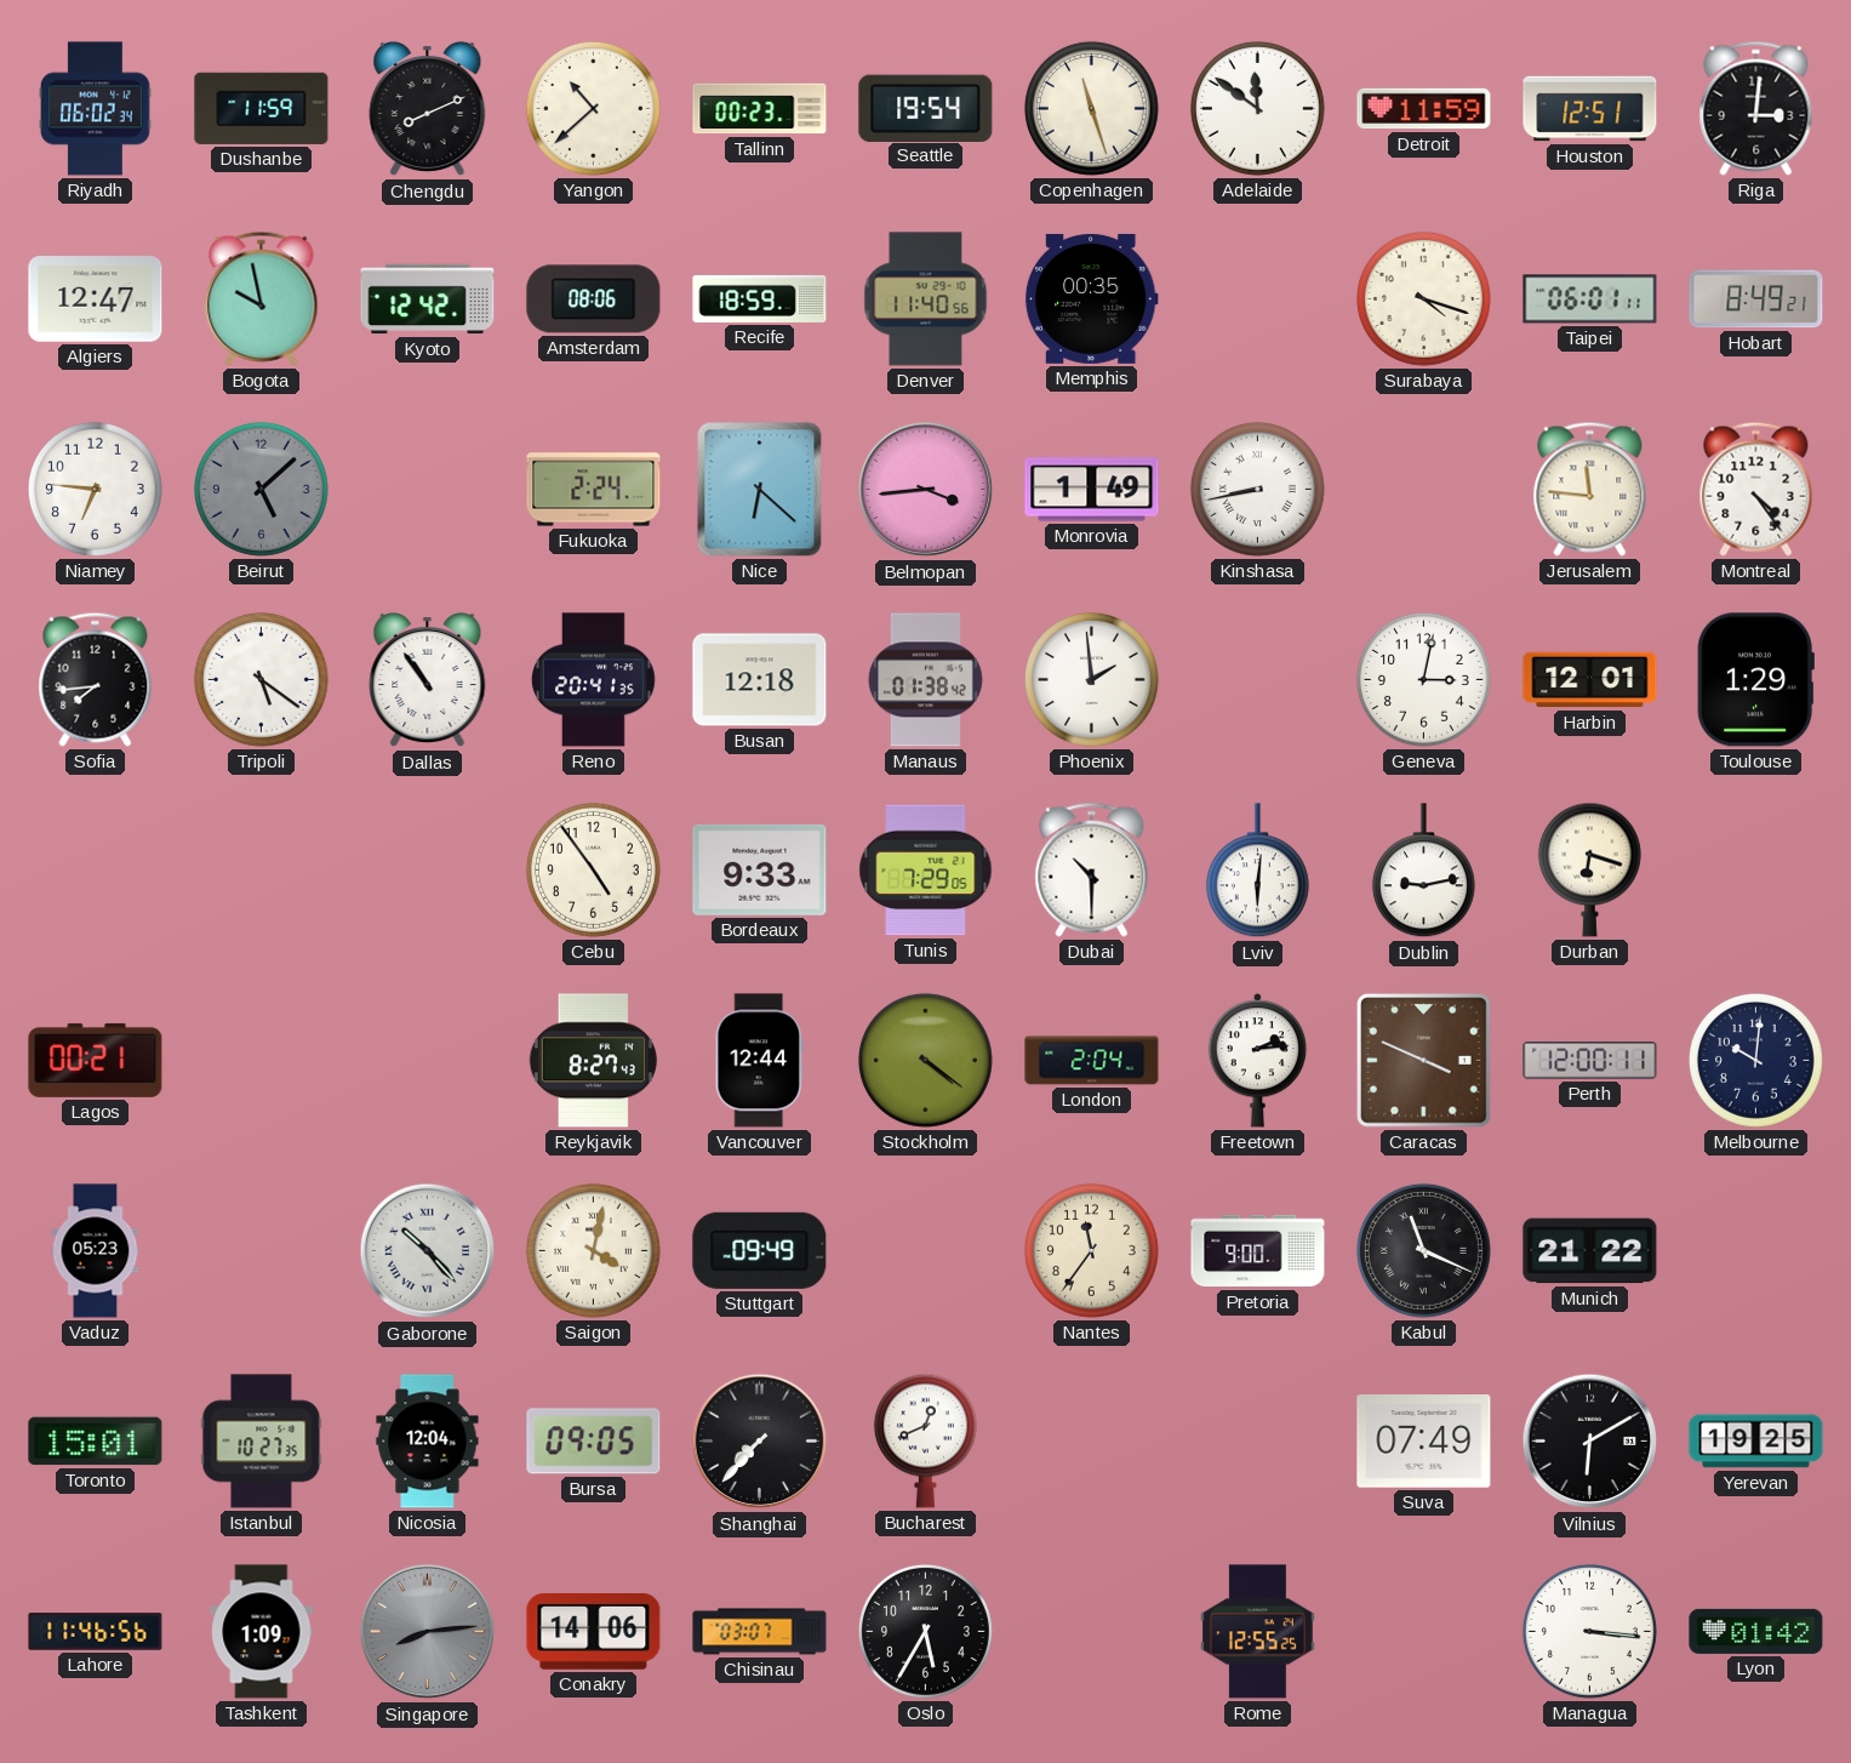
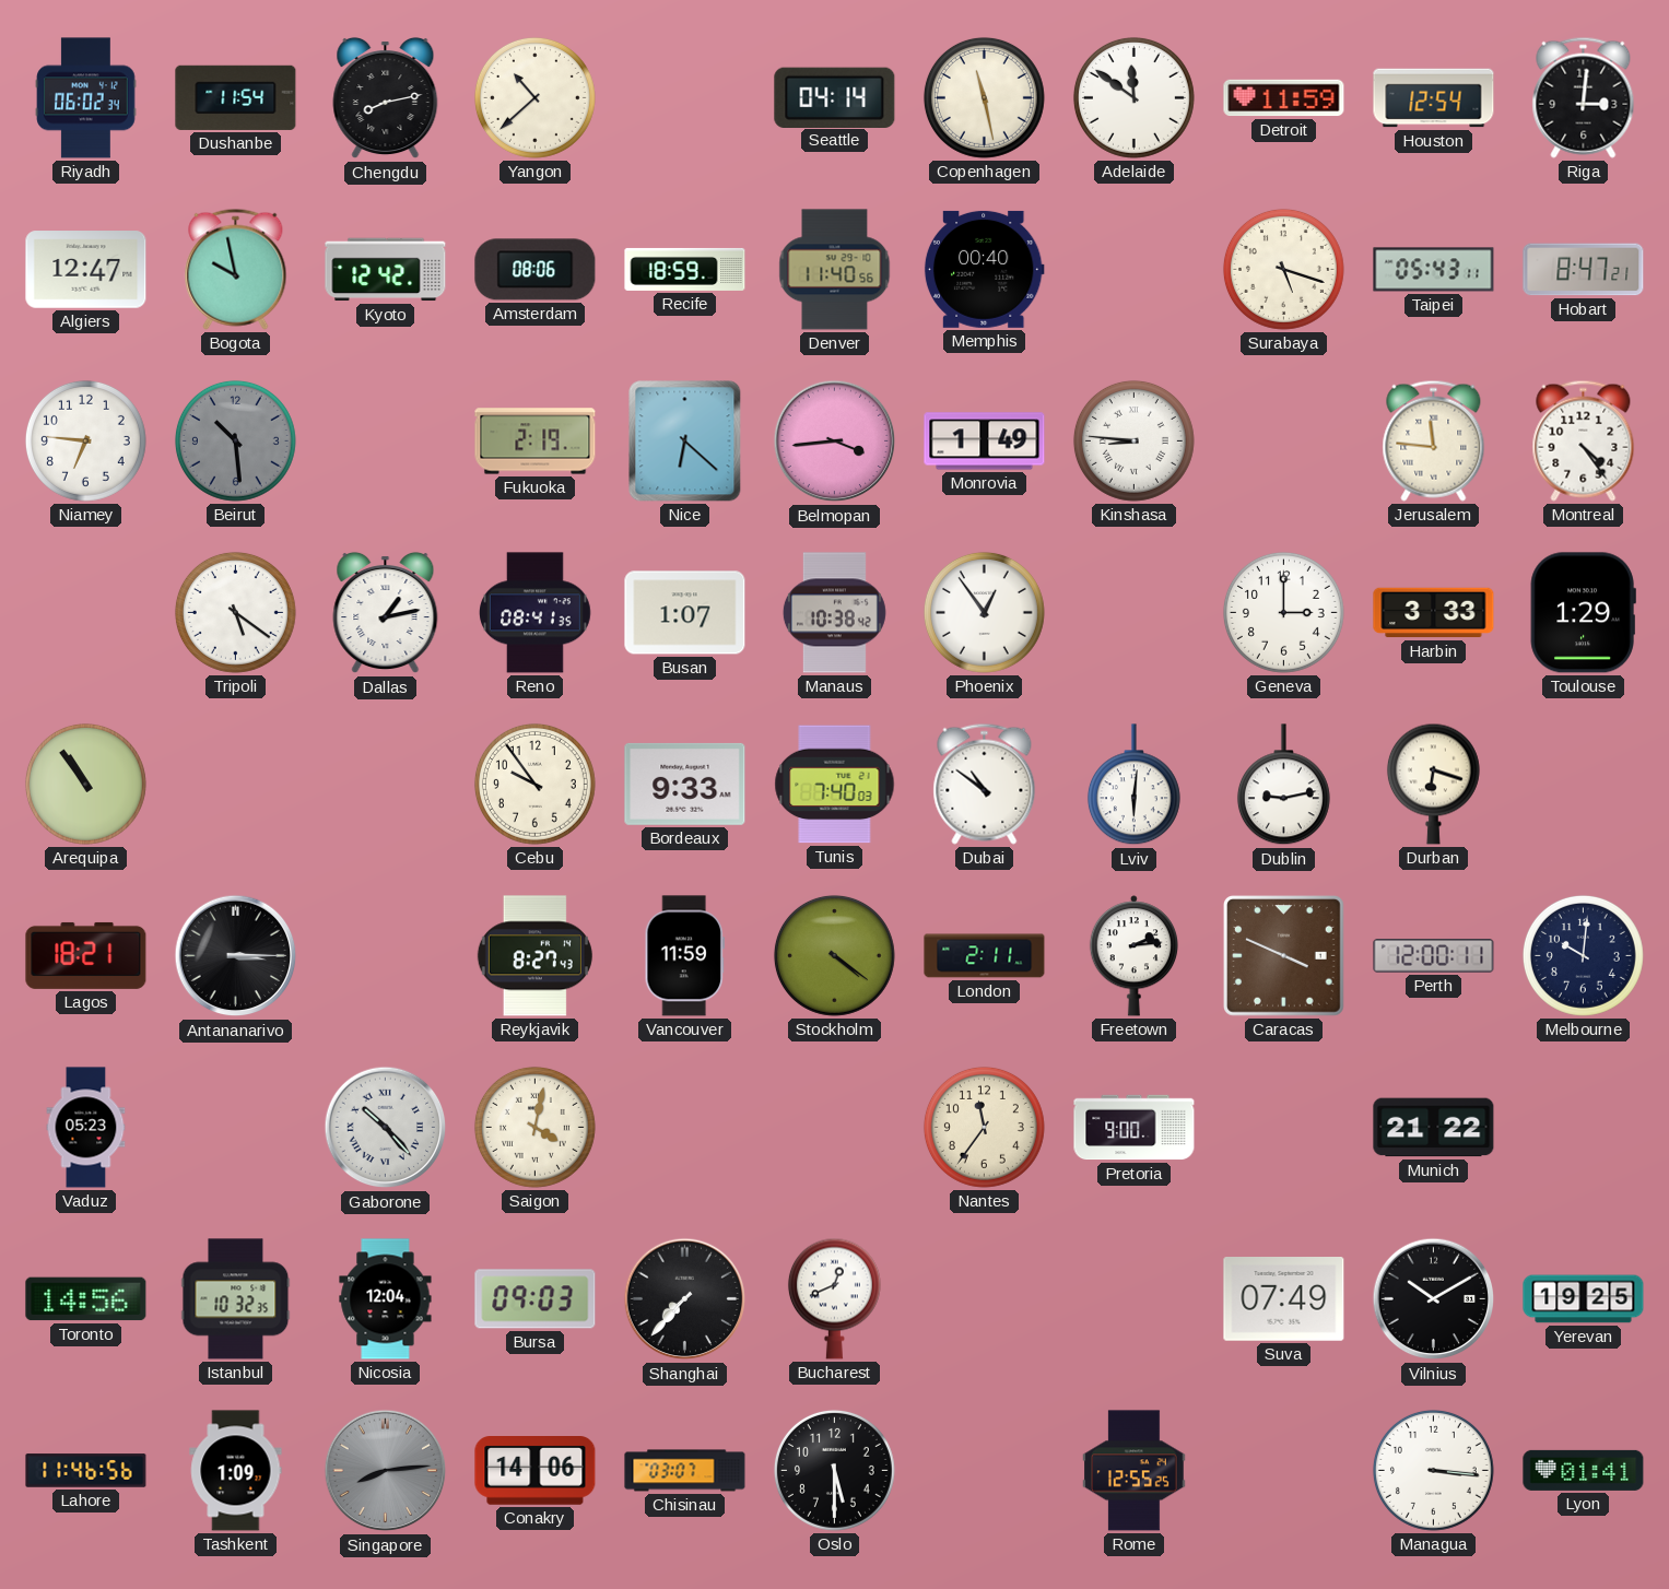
Dushanbe: 11:59 -> 11:54
Chengdu: 8:11 -> 8:13
Tallinn: 00:23 -> none
Seattle: 19:54 -> 04:14
Copenhagen: 11:27 -> 11:28
Houston: 12:51 -> 12:54
Memphis: 00:35 -> 00:40
Surabaya: 4:18 -> 5:18
Taipei: 06:01 -> 05:43
Hobart: 8:49 -> 8:47
Beirut: 5:08 -> 10:29
Fukuoka: 2:24 -> 2:19
Kinshasa: 8:43 -> 8:46
Sofia: 7:44 -> none
Dallas: 10:54 -> 1:13
Reno: 20:41 -> 08:41
Busan: 12:18 -> 1:07
Manaus: 01:38 -> 10:38
Phoenix: 1:59 -> 12:54
Geneva: 3:02 -> 3:00
Harbin: 12:01 -> 3:33
Arequipa: none -> 10:54
Cebu: 4:54 -> 9:54
Tunis: 7:29 -> 7:40
Dubai: 10:30 -> 10:51
Lagos: 00:21 -> 18:21
Antananarivo: none -> 3:15
Vancouver: 12:44 -> 11:59
London: 2:04 -> 2:11
Stuttgart: 09:49 -> none
Kabul: 11:19 -> none
Toronto: 15:01 -> 14:56
Istanbul: 10:27 -> 10:32
Bursa: 09:05 -> 09:03
Vilnius: 6:10 -> 10:10
Oslo: 5:35 -> 5:30
Lyon: 01:42 -> 01:41
